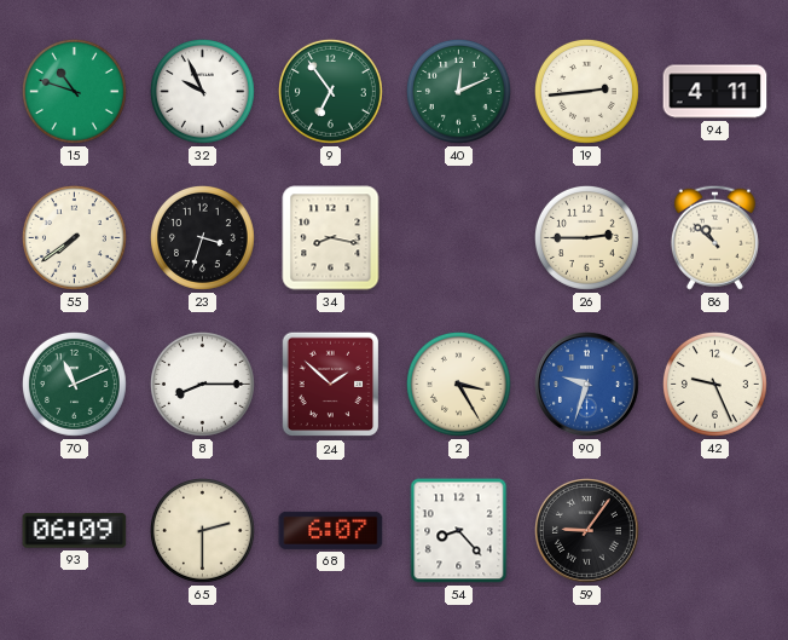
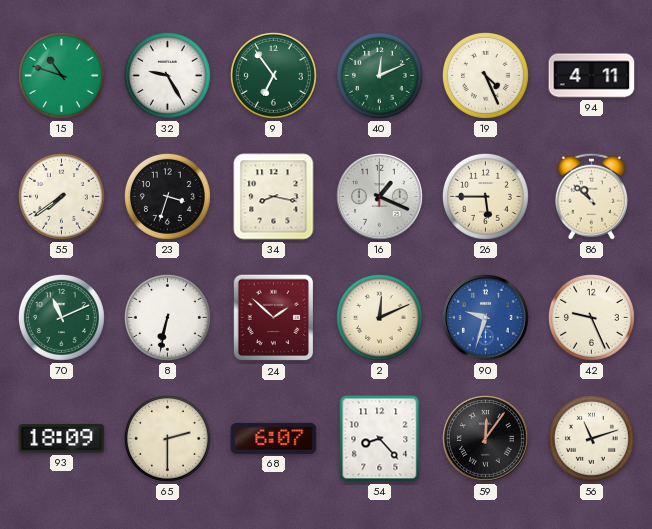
32: 9:56 -> 9:25
19: 2:44 -> 4:26
16: none -> 1:19
26: 2:45 -> 5:45
8: 8:15 -> 6:32
2: 3:25 -> 12:11
93: 06:09 -> 18:09
59: 9:06 -> 12:06
56: none -> 11:12
